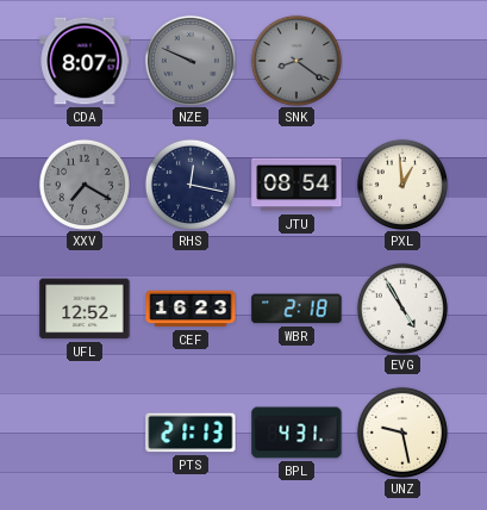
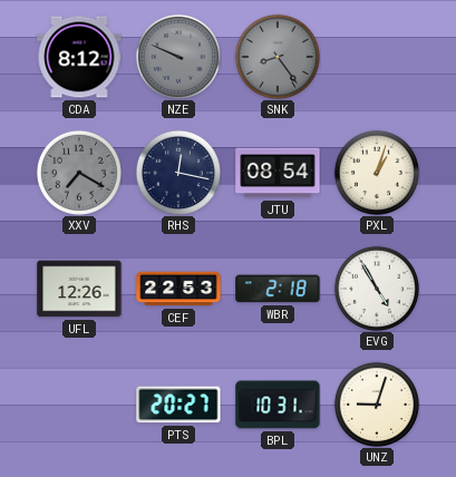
CDA: 8:07 -> 8:12
SNK: 8:21 -> 8:24
PXL: 12:59 -> 1:03
UFL: 12:52 -> 12:26
CEF: 16:23 -> 22:53
PTS: 21:13 -> 20:27
BPL: 4:31 -> 10:31
UNZ: 9:28 -> 9:03
